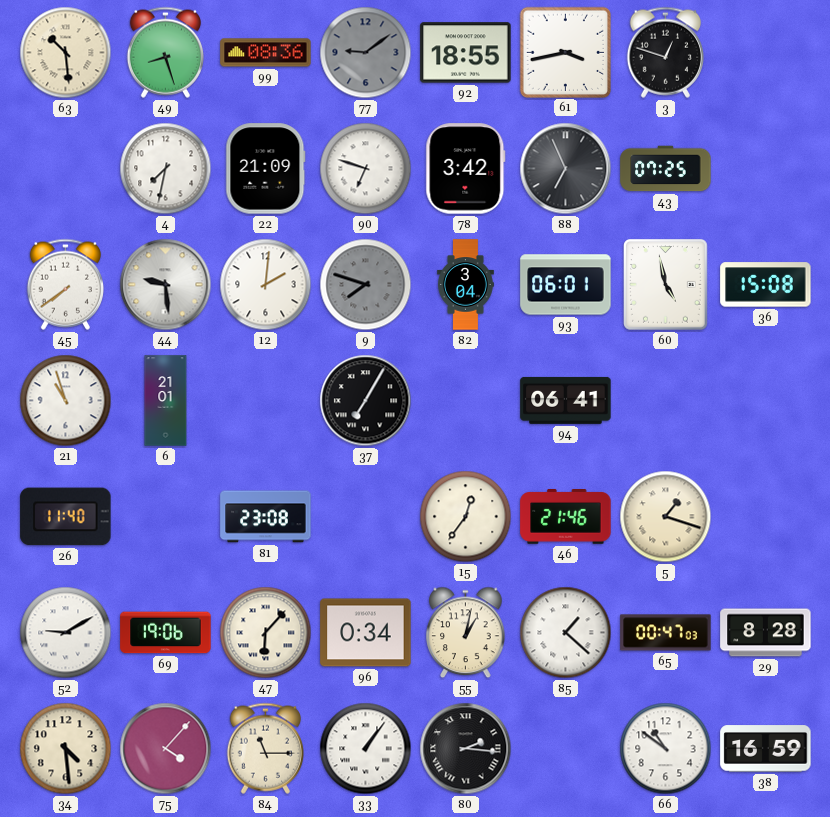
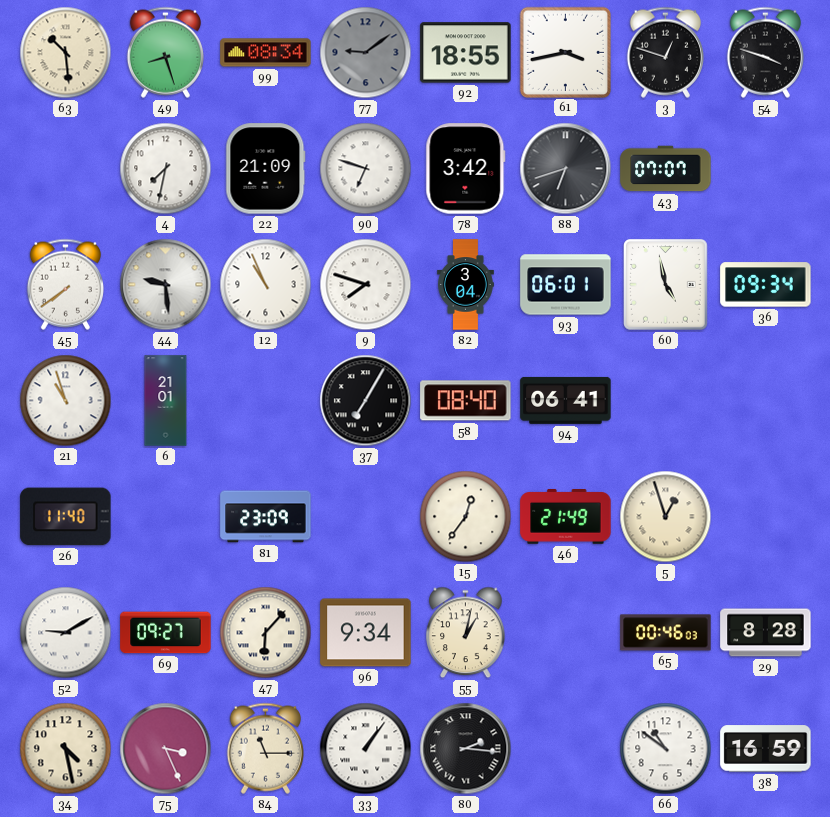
99: 08:36 -> 08:34
54: none -> 3:48
88: 6:56 -> 6:42
43: 07:25 -> 07:07
12: 2:01 -> 10:56
9 dial: grey -> white
36: 15:08 -> 09:34
58: none -> 08:40
81: 23:08 -> 23:09
46: 21:46 -> 21:49
5: 1:18 -> 12:57
69: 19:06 -> 09:27
96: 0:34 -> 9:34
85: 1:22 -> none
65: 00:47 -> 00:46
34: 4:29 -> 4:28
75: 4:07 -> 3:26
